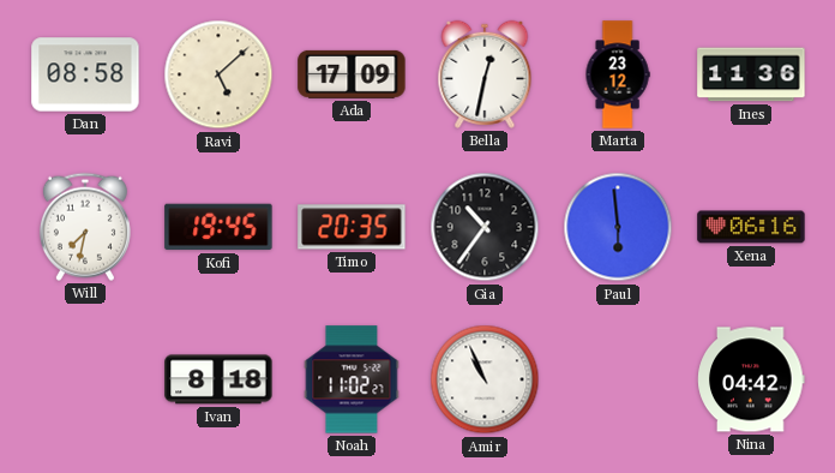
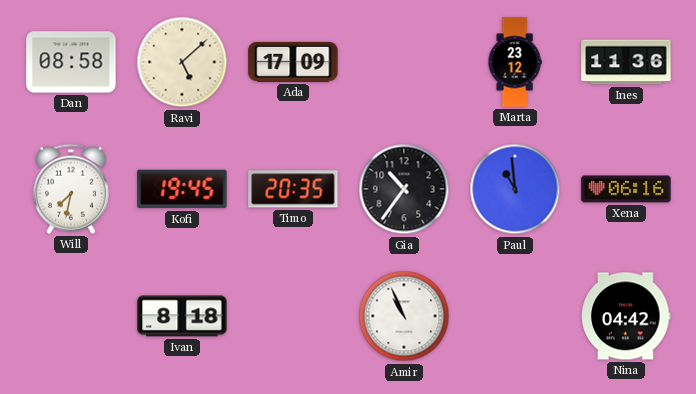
Bella: 12:32 -> none
Paul: 5:59 -> 10:59
Noah: 11:02 -> none
